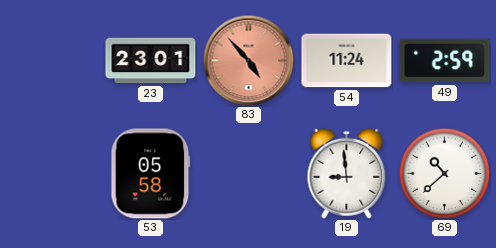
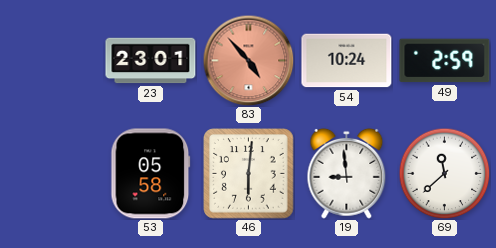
54: 11:24 -> 10:24
46: none -> 6:01
69: 10:38 -> 11:38
